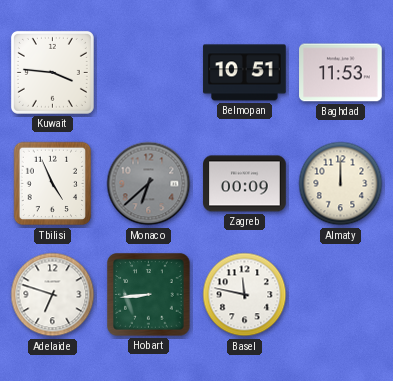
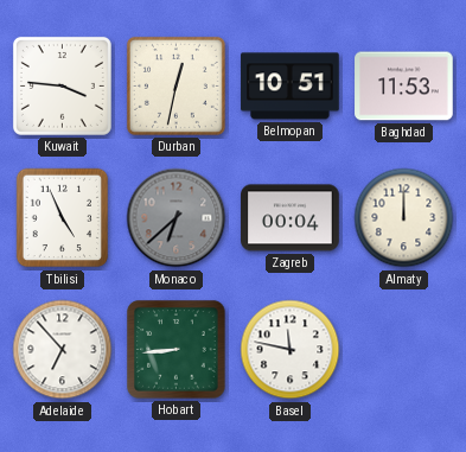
Durban: none -> 12:32
Zagreb: 00:09 -> 00:04
Adelaide: 6:48 -> 6:53
